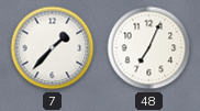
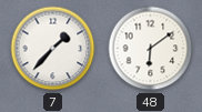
48: 7:04 -> 6:09
